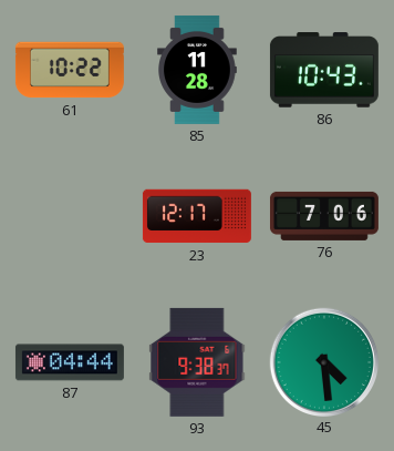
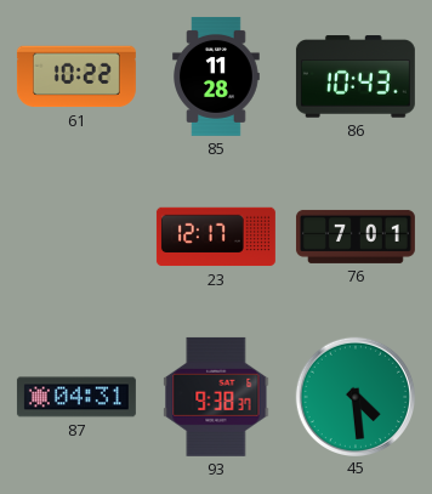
76: 7:06 -> 7:01
87: 04:44 -> 04:31
